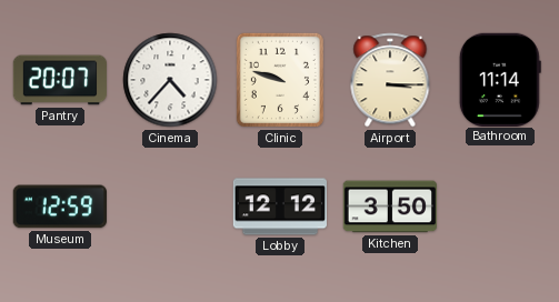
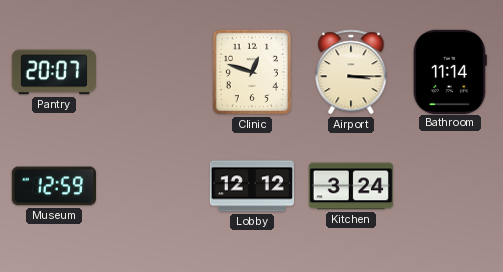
Cinema: 4:37 -> none
Clinic: 9:48 -> 12:48
Kitchen: 3:50 -> 3:24
